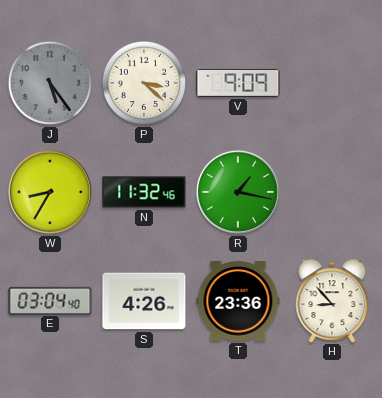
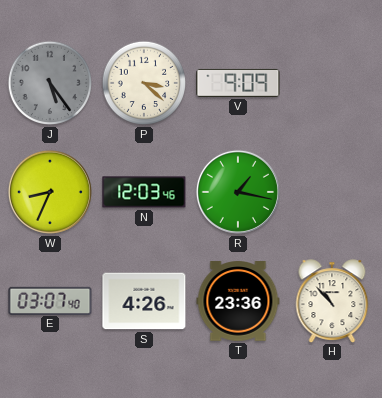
W: 8:35 -> 8:34
N: 11:32 -> 12:03
E: 03:04 -> 03:07
H: 8:53 -> 10:53
